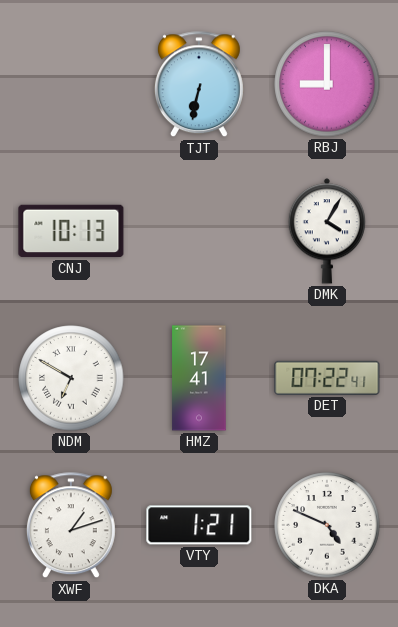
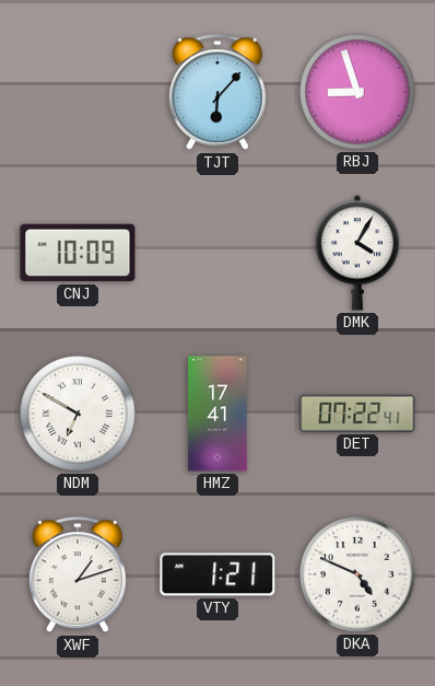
TJT: 6:32 -> 6:07
RBJ: 9:00 -> 8:57
CNJ: 10:13 -> 10:09
